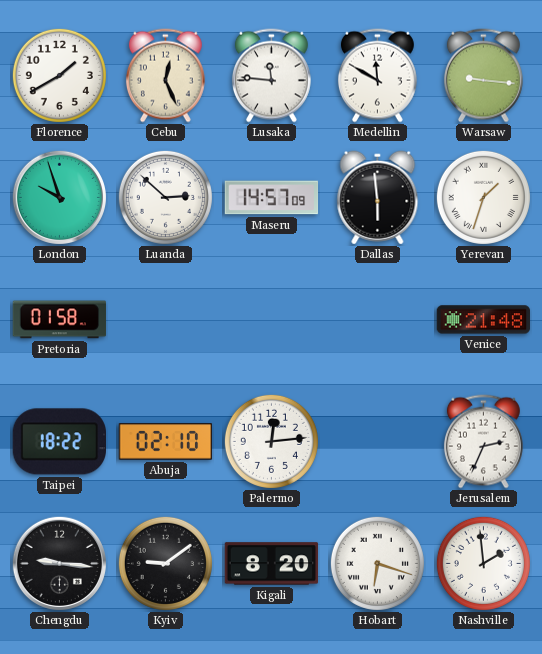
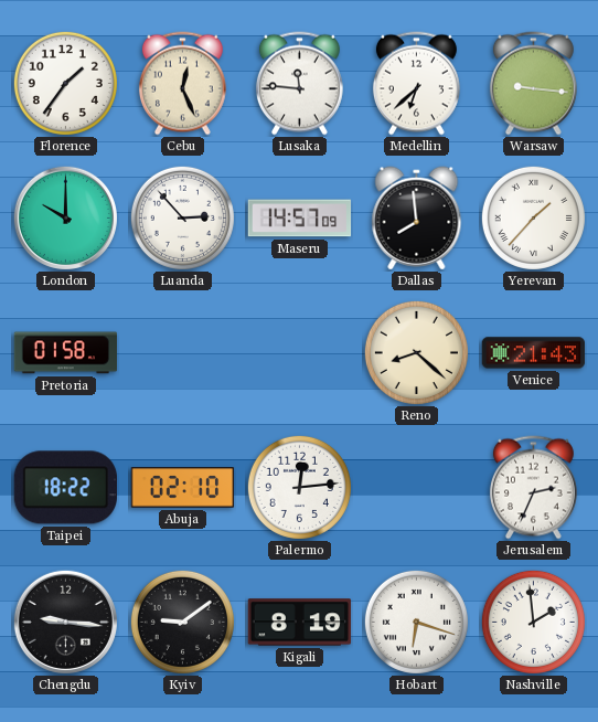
Florence: 1:40 -> 1:36
Medellin: 11:50 -> 6:38
London: 9:57 -> 10:00
Luanda: 2:52 -> 2:53
Dallas: 5:59 -> 7:59
Yerevan: 1:33 -> 1:37
Reno: none -> 8:22
Venice: 21:48 -> 21:43
Kigali: 8:20 -> 8:19
